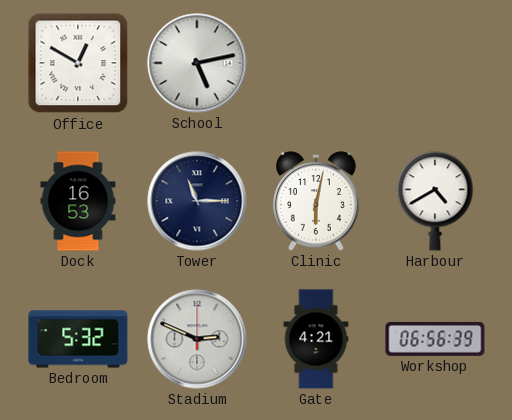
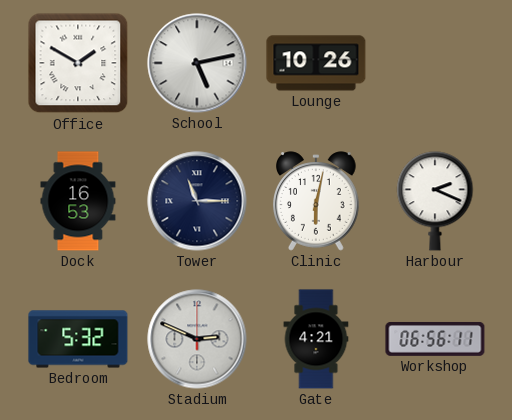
Office: 12:50 -> 1:50
Lounge: none -> 10:26
Harbour: 4:40 -> 2:19
Workshop: 06:56:39 -> 06:56:11
